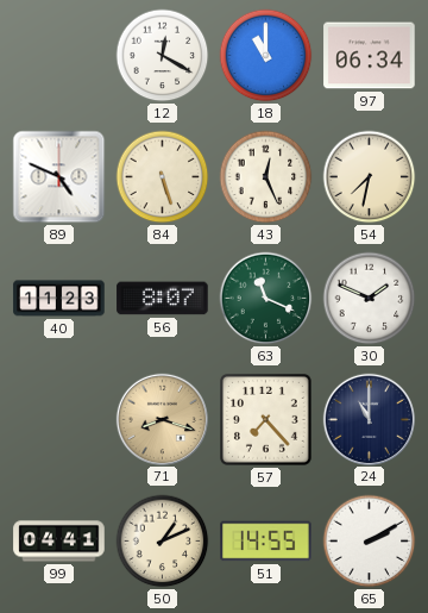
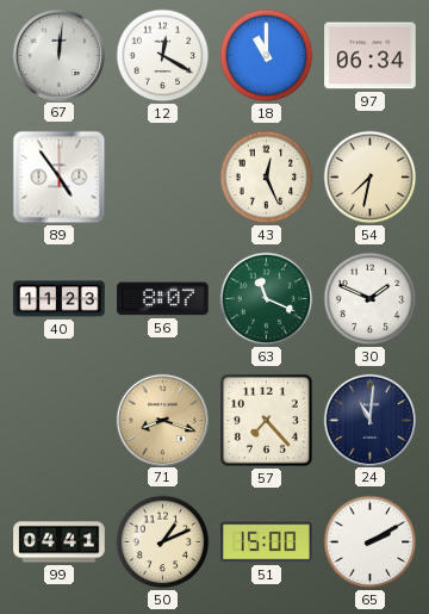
67: none -> 12:01
89: 4:49 -> 4:54
84: 5:27 -> none
24: 11:00 -> 11:01
51: 14:55 -> 15:00
